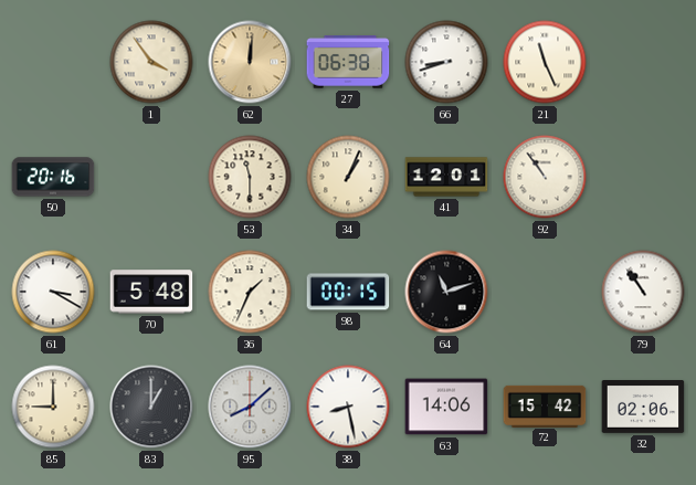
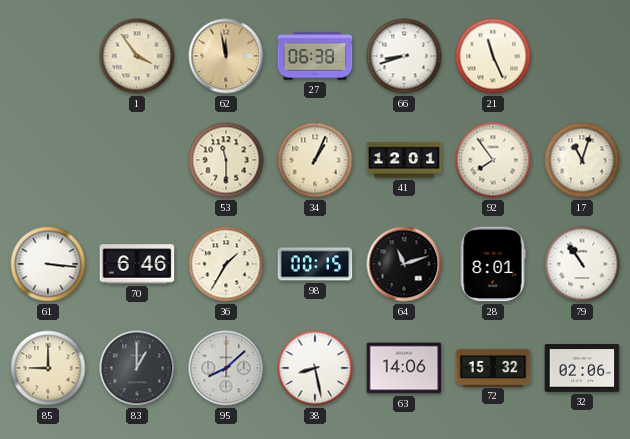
62: 12:01 -> 11:58
50: 20:16 -> none
92: 10:54 -> 7:54
17: none -> 11:03
61: 3:20 -> 3:16
70: 5:48 -> 6:46
36: 1:34 -> 1:35
28: none -> 8:01
72: 15:42 -> 15:32
